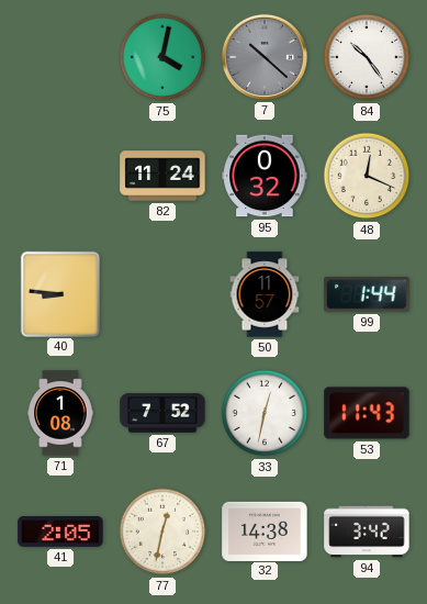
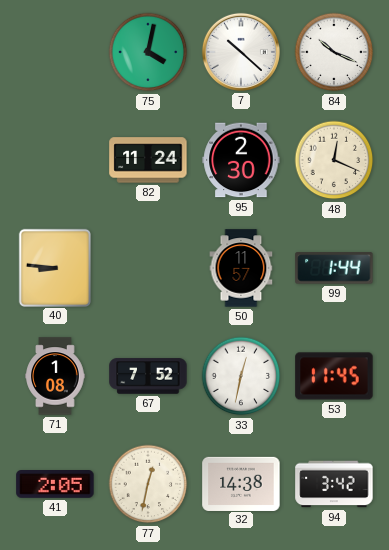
7 dial: grey -> white
84: 10:24 -> 10:19
95: 0:32 -> 2:30
53: 11:43 -> 11:45
